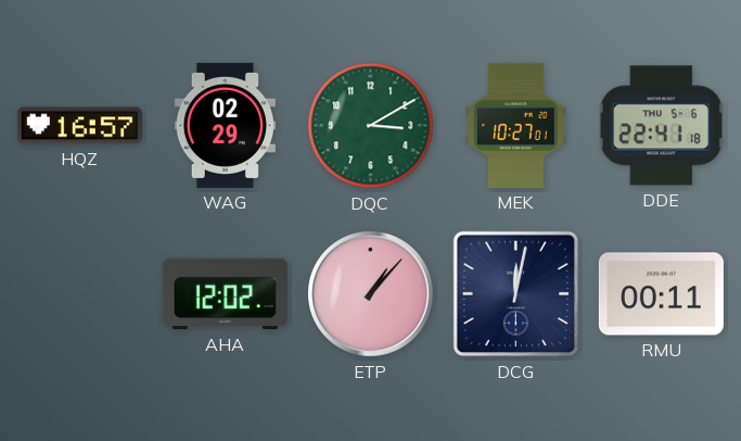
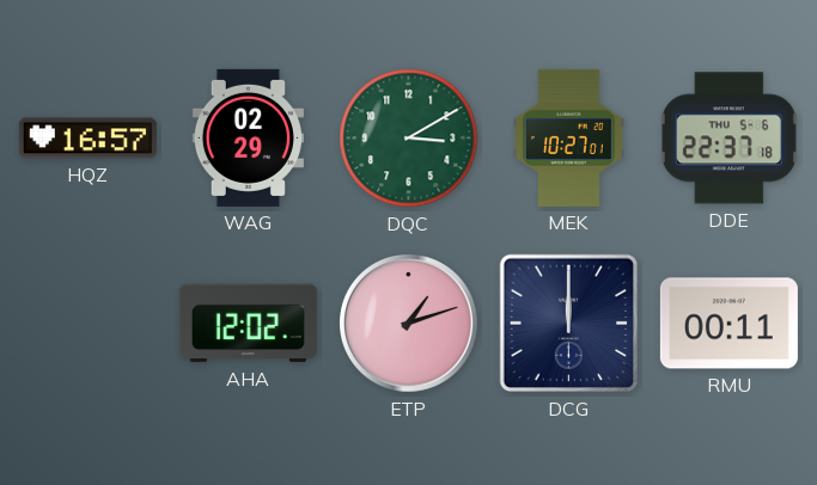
DDE: 22:41 -> 22:37
ETP: 1:07 -> 1:12
DCG: 12:02 -> 12:00
